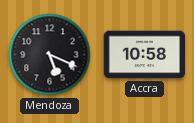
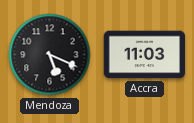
Accra: 10:58 -> 11:03
